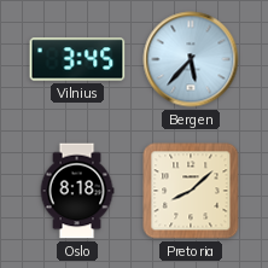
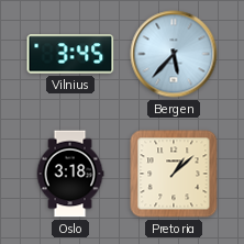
Oslo: 8:18 -> 3:18
Pretoria: 8:08 -> 1:08
